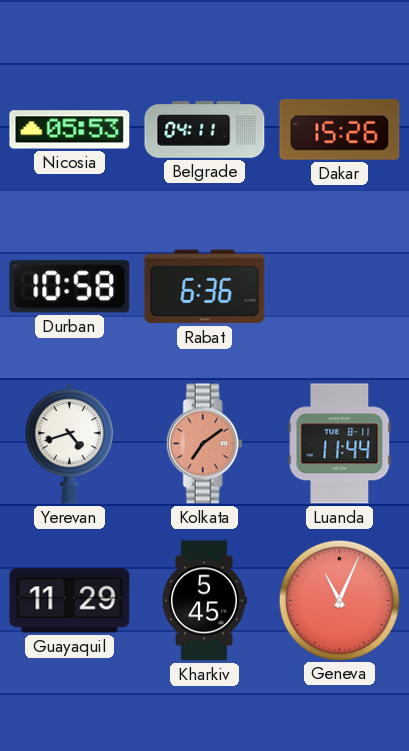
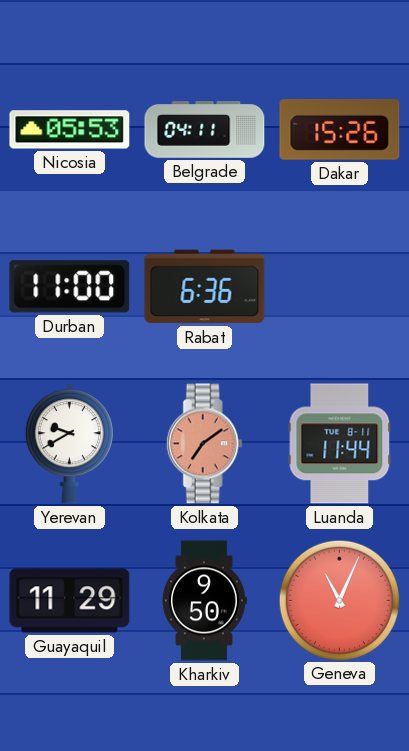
Durban: 10:58 -> 11:00
Yerevan: 4:42 -> 9:40
Kharkiv: 5:45 -> 9:50
